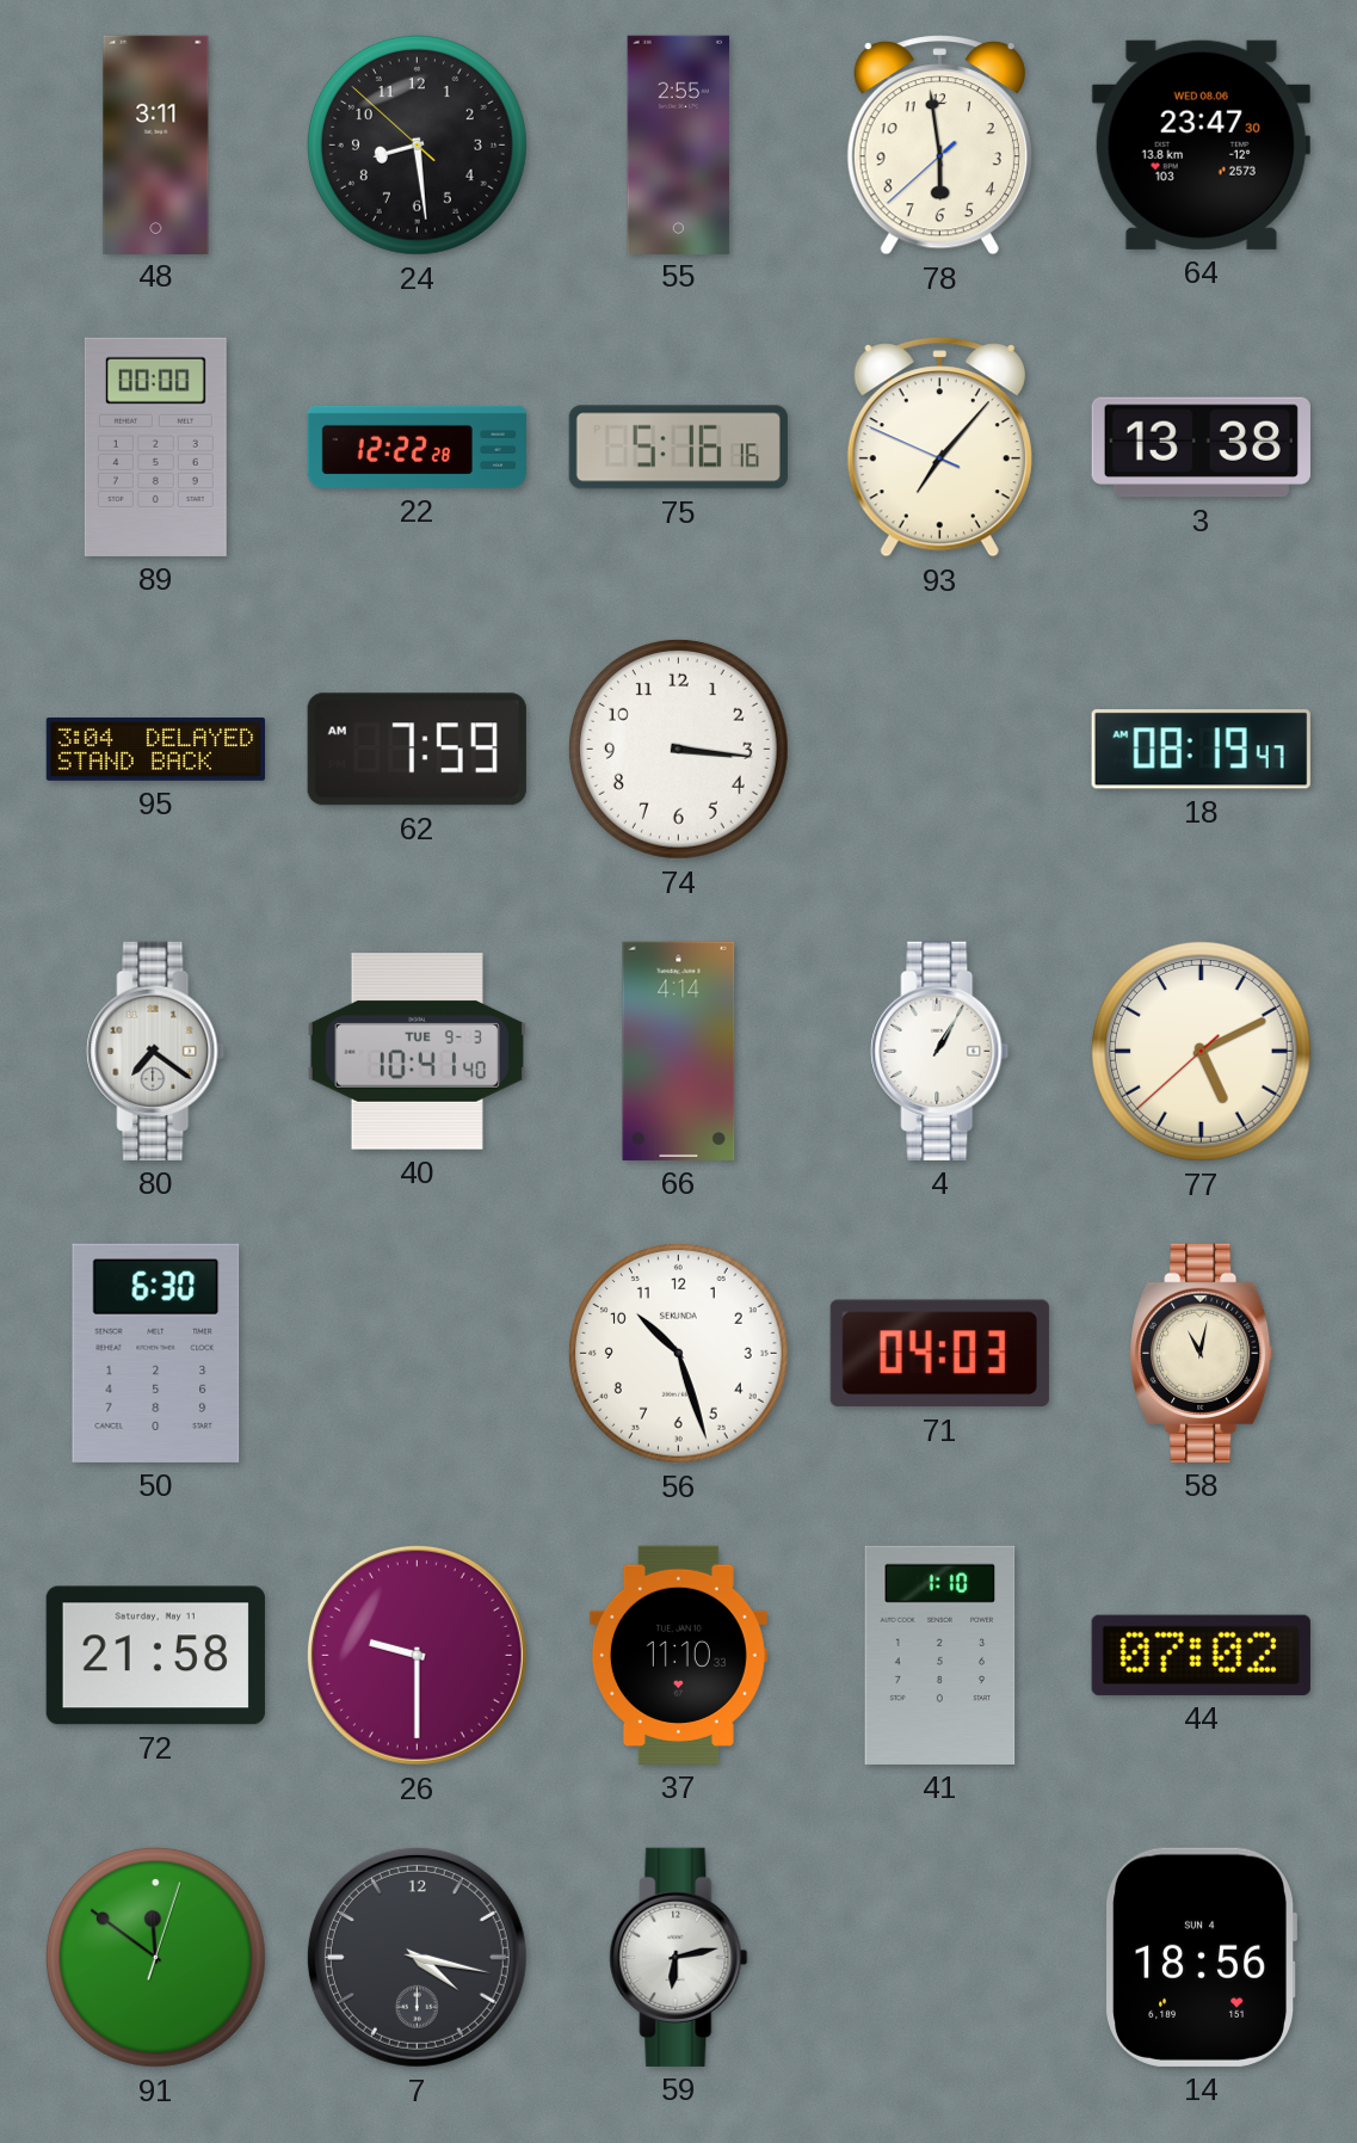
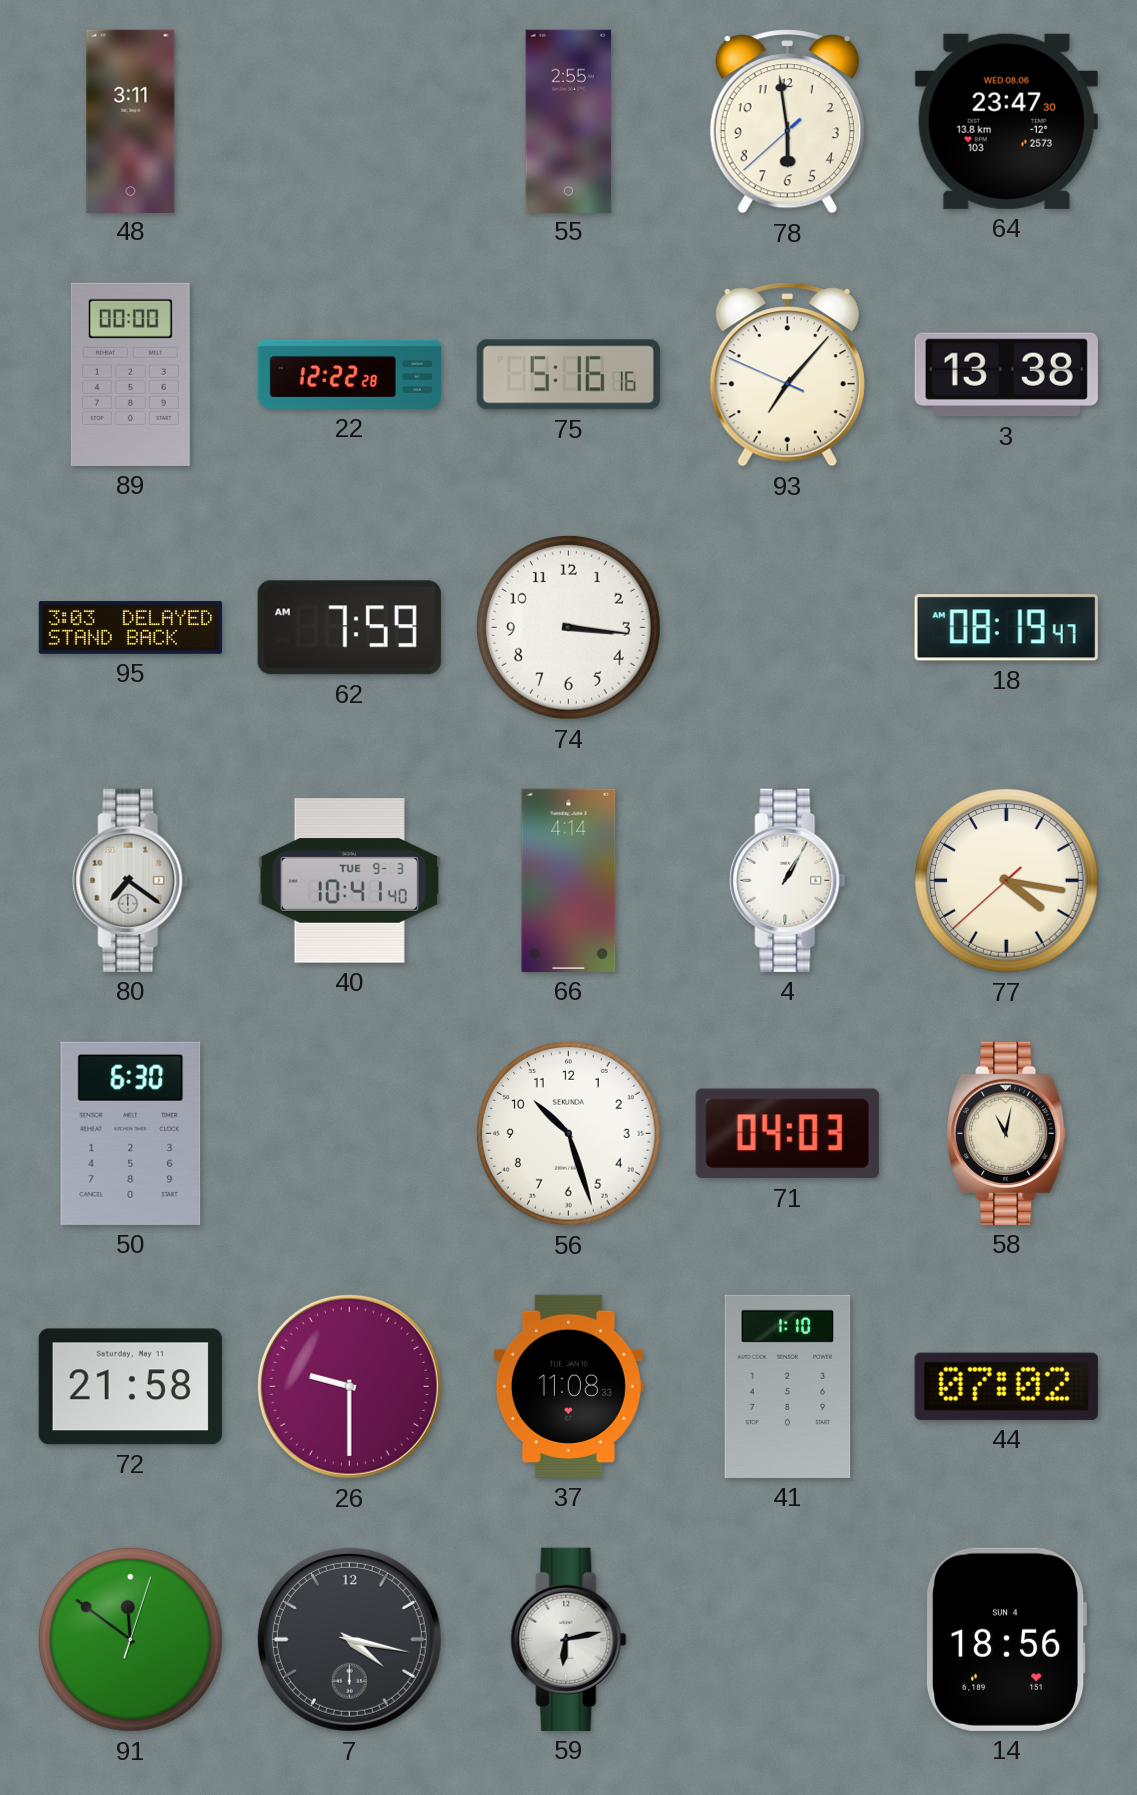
24: 8:28 -> none
95: 3:04 -> 3:03
77: 5:10 -> 4:16
37: 11:10 -> 11:08
